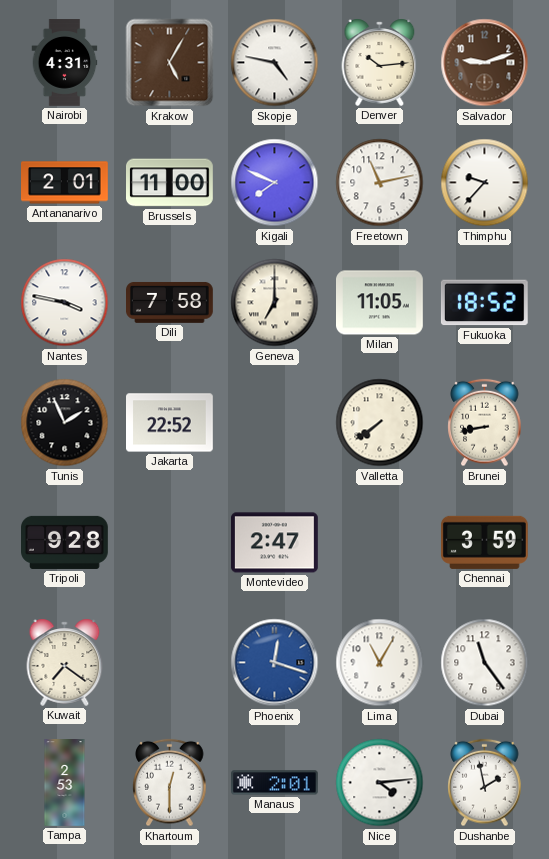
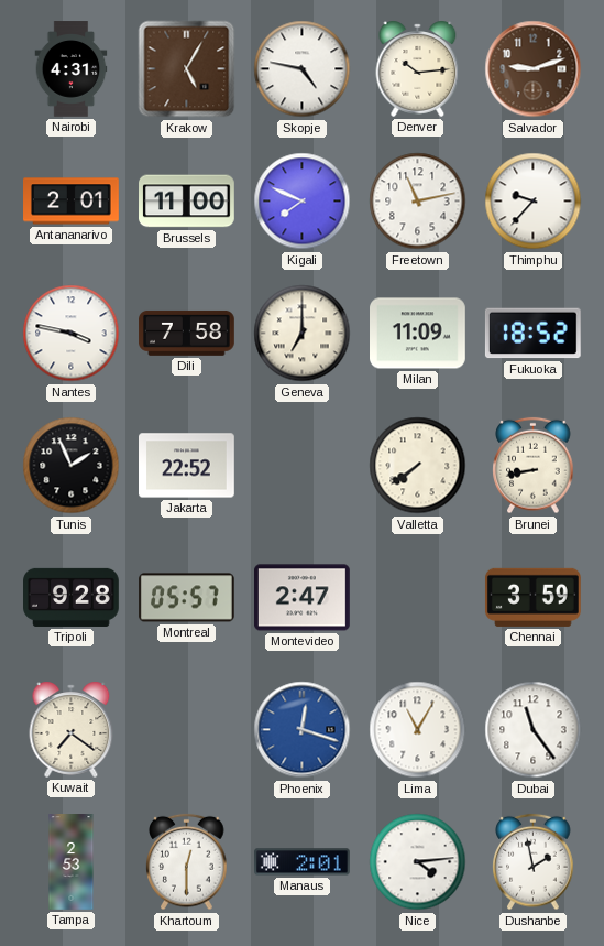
Milan: 11:05 -> 11:09
Montreal: none -> 05:57
